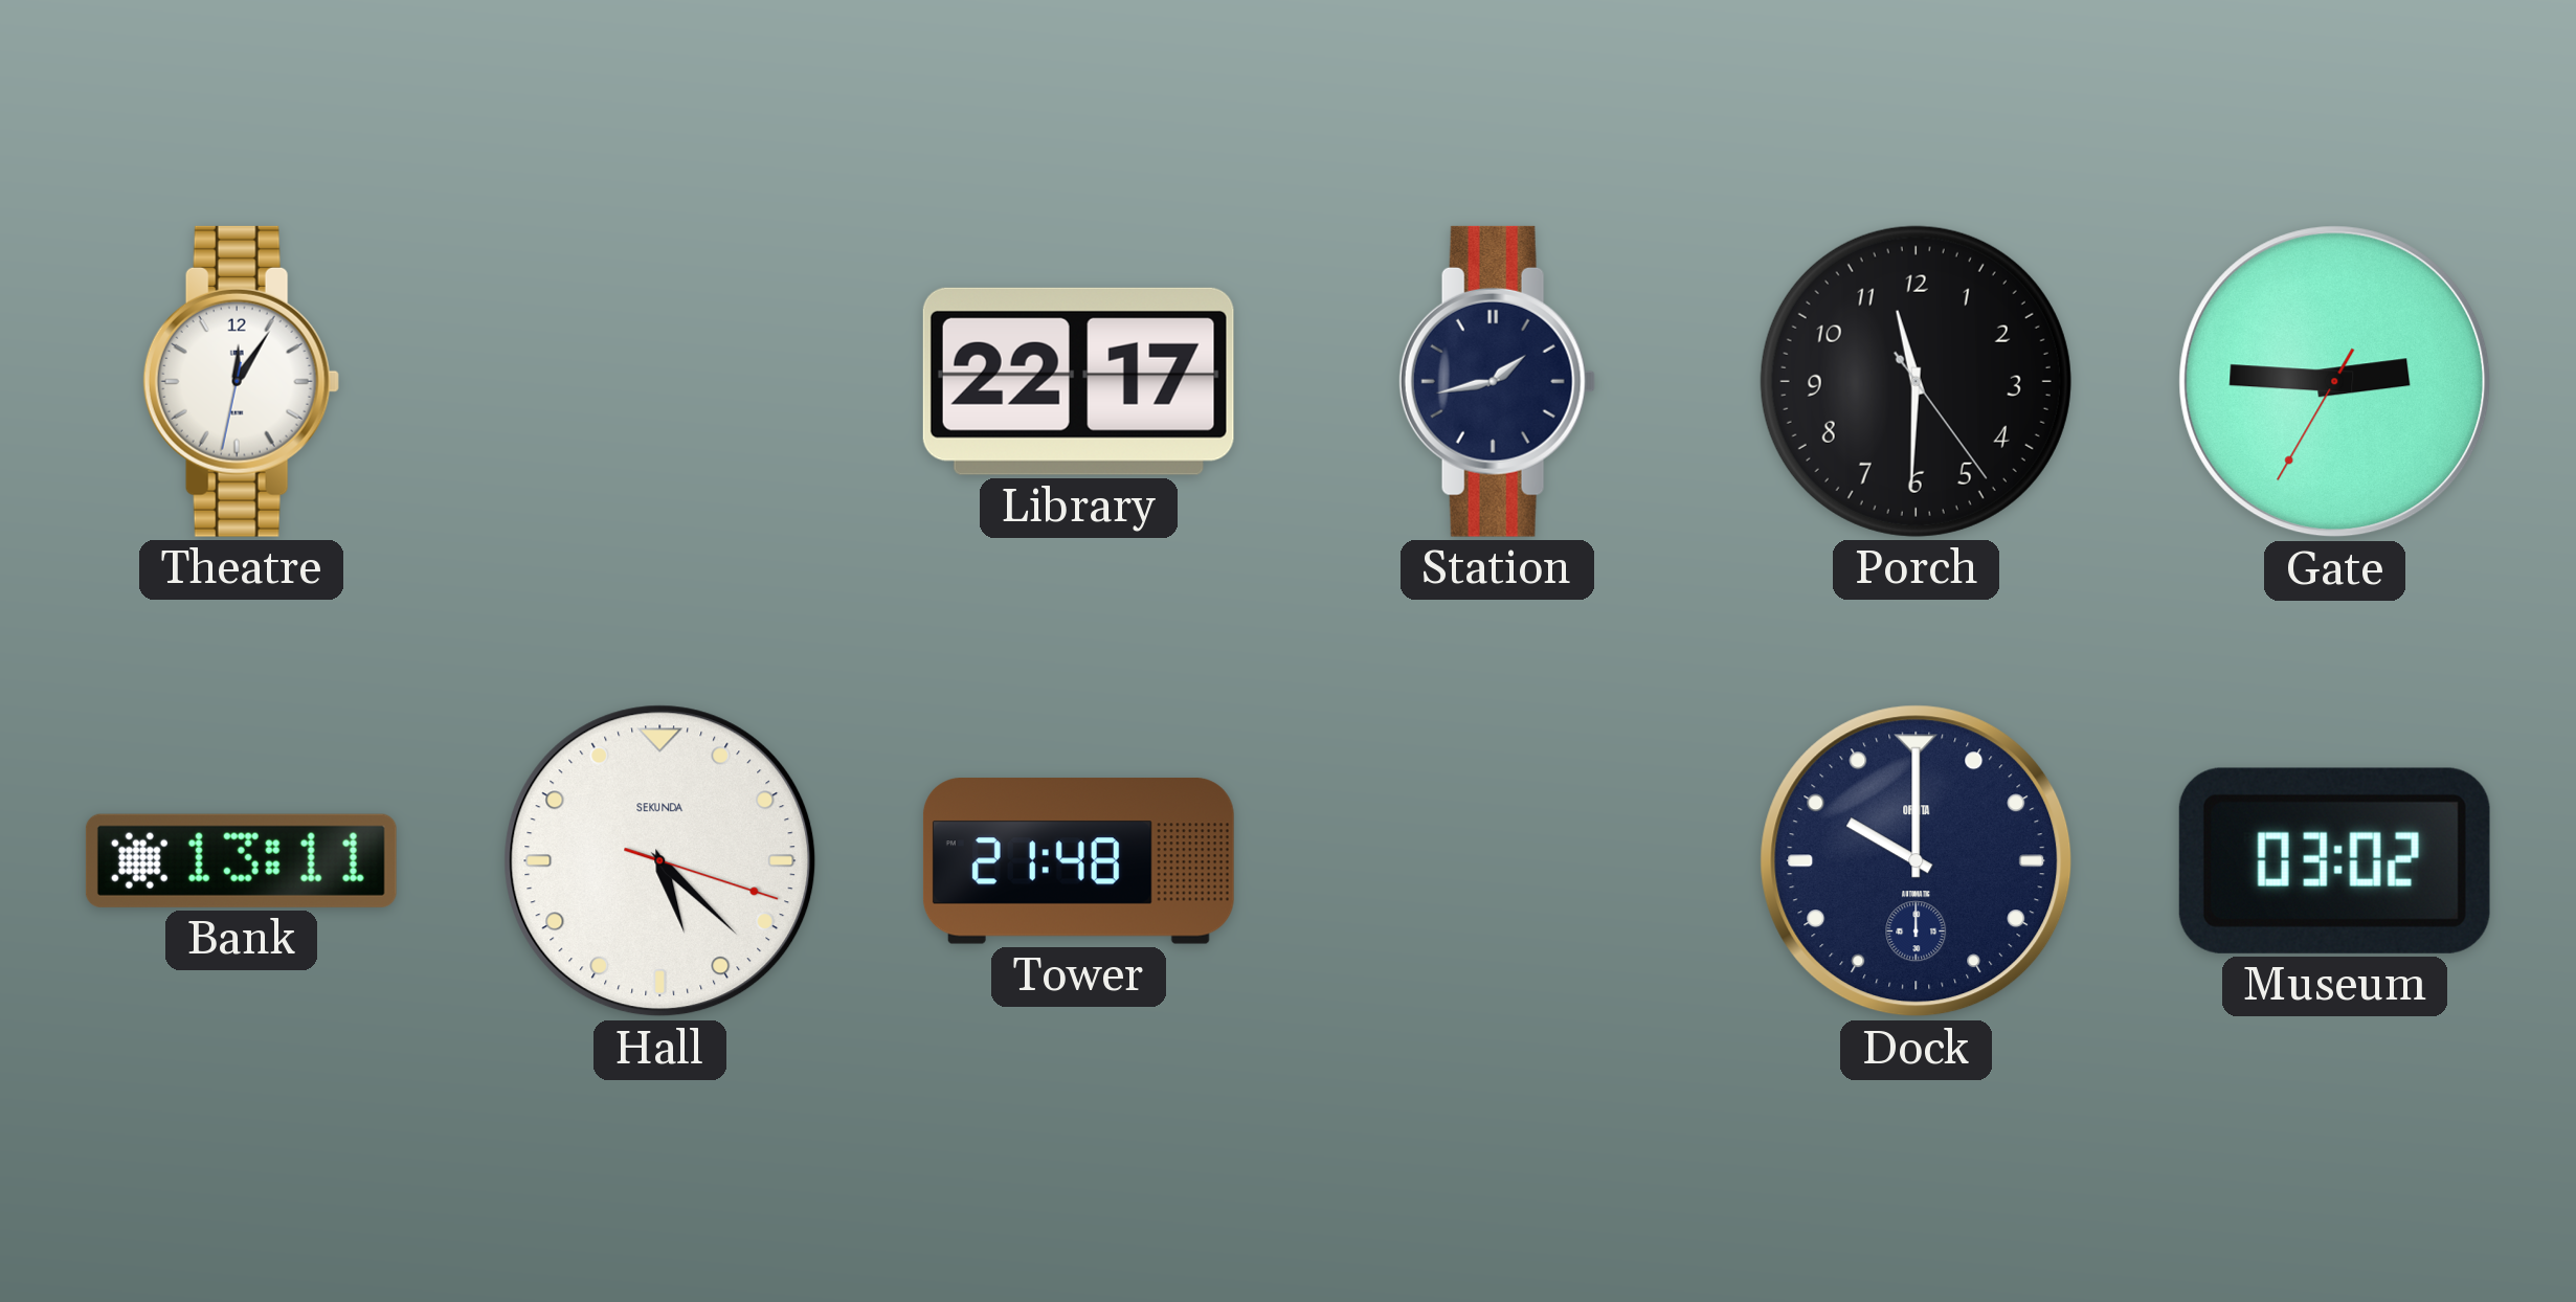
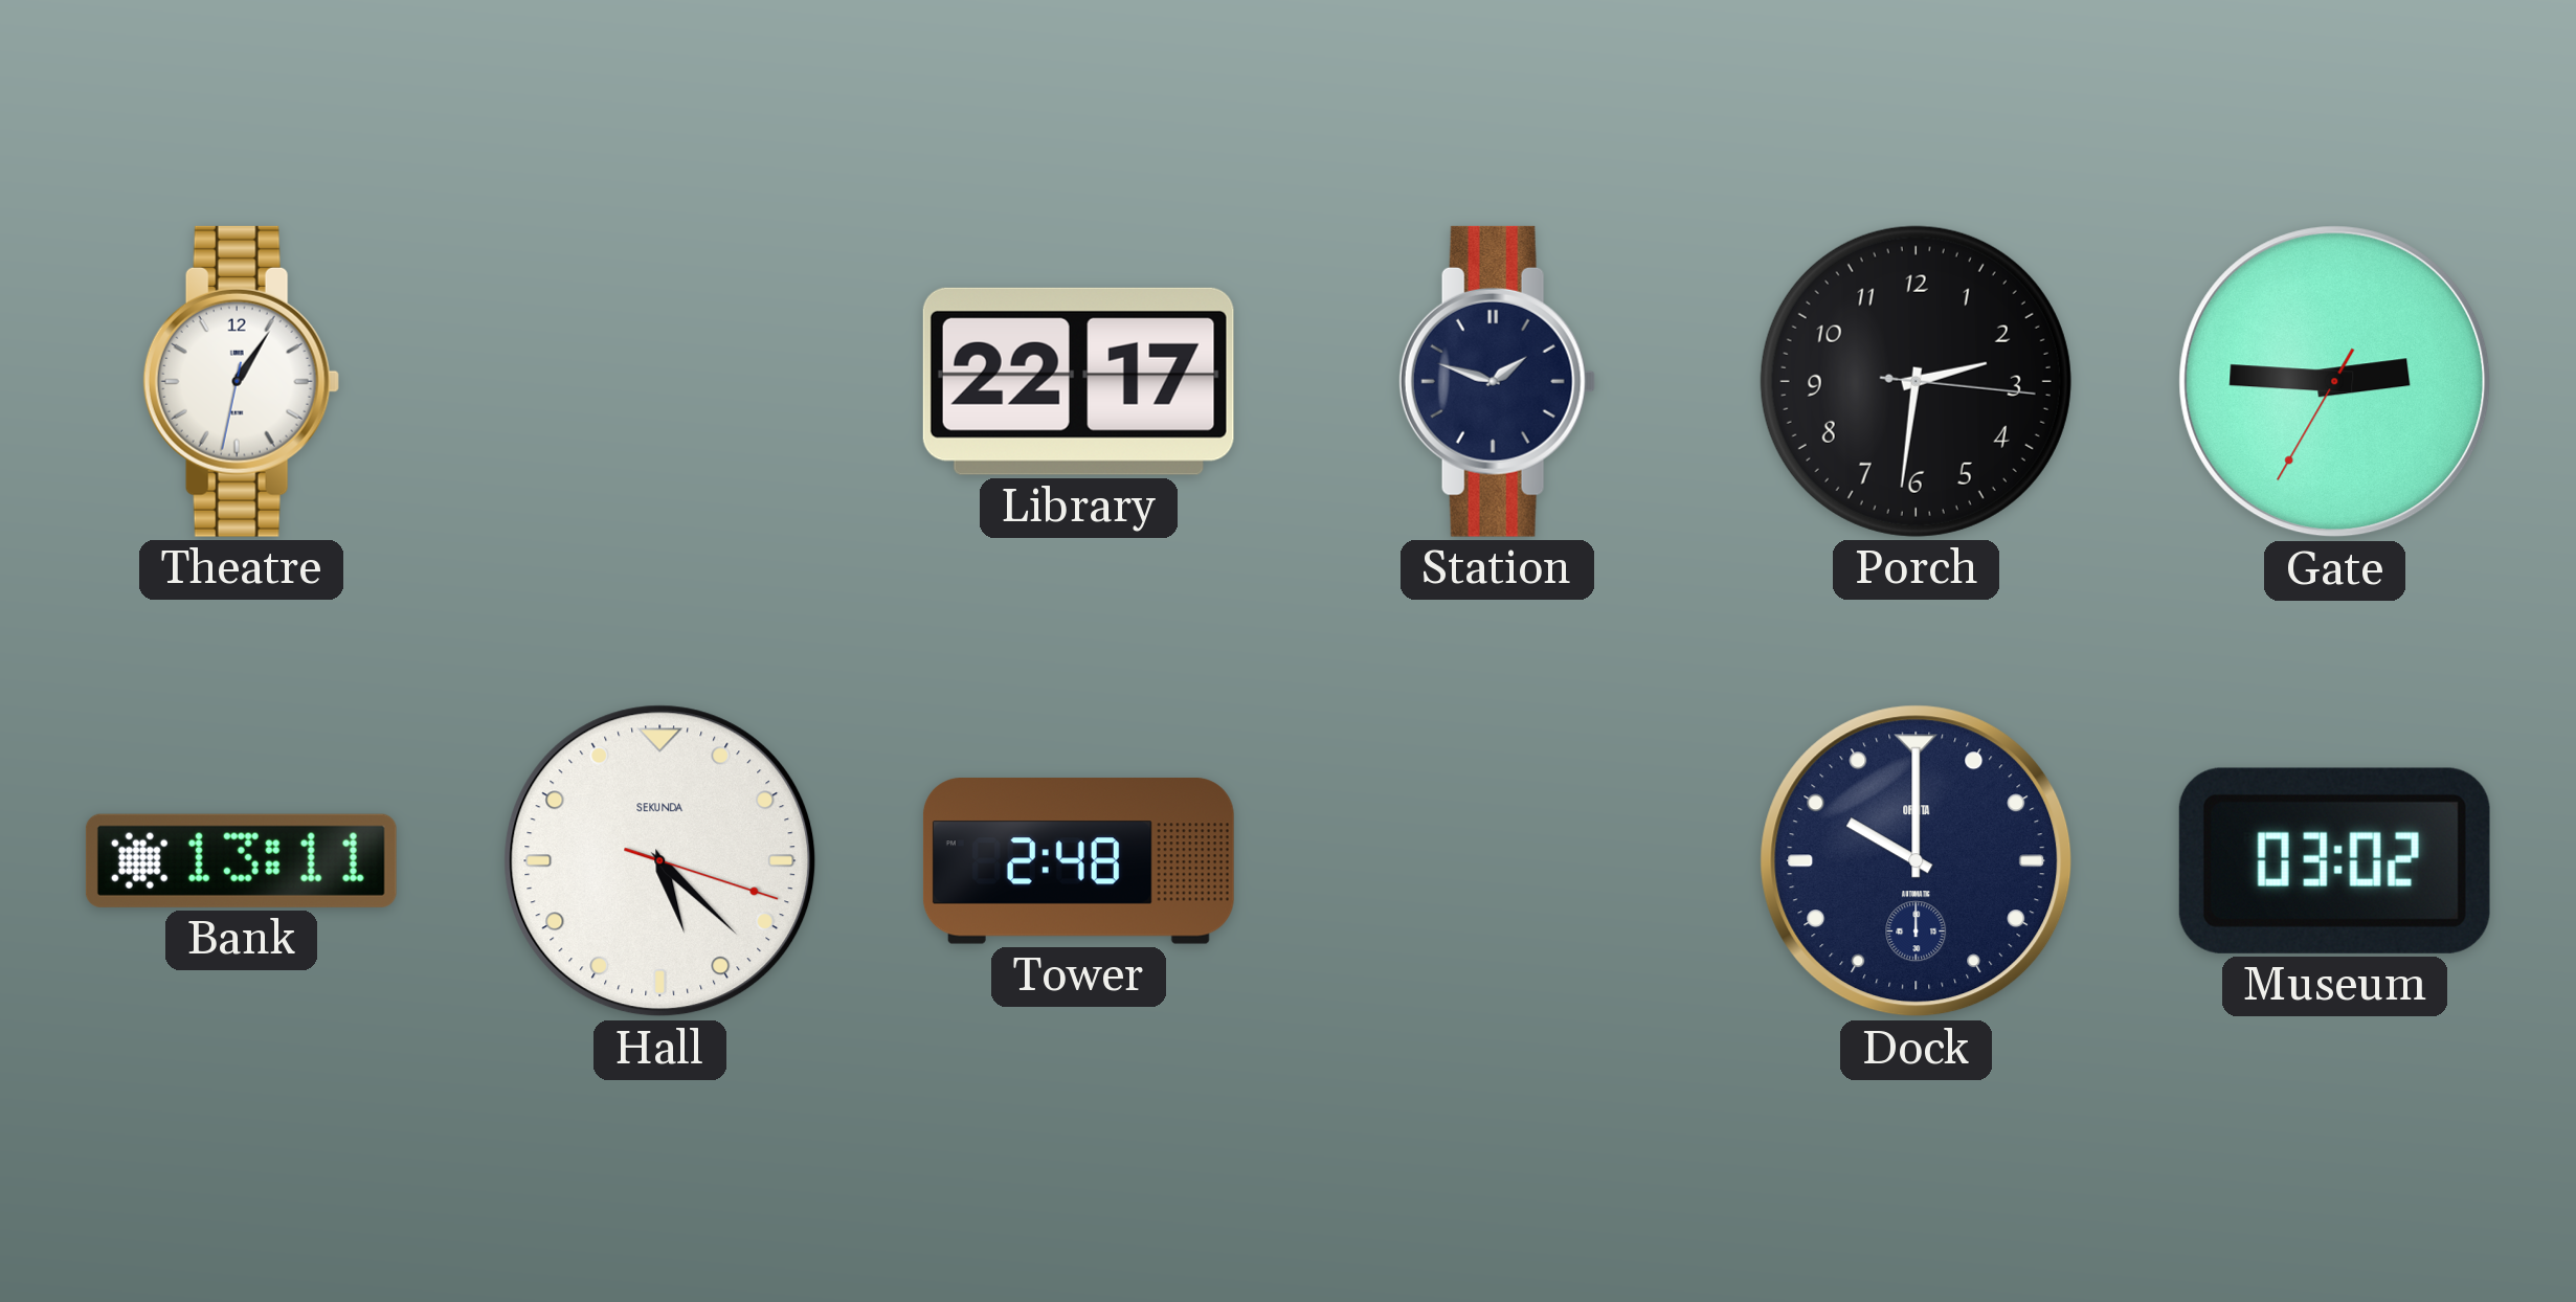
Theatre: 12:05 -> 1:05
Station: 1:43 -> 1:48
Porch: 11:30 -> 2:31
Tower: 21:48 -> 2:48
